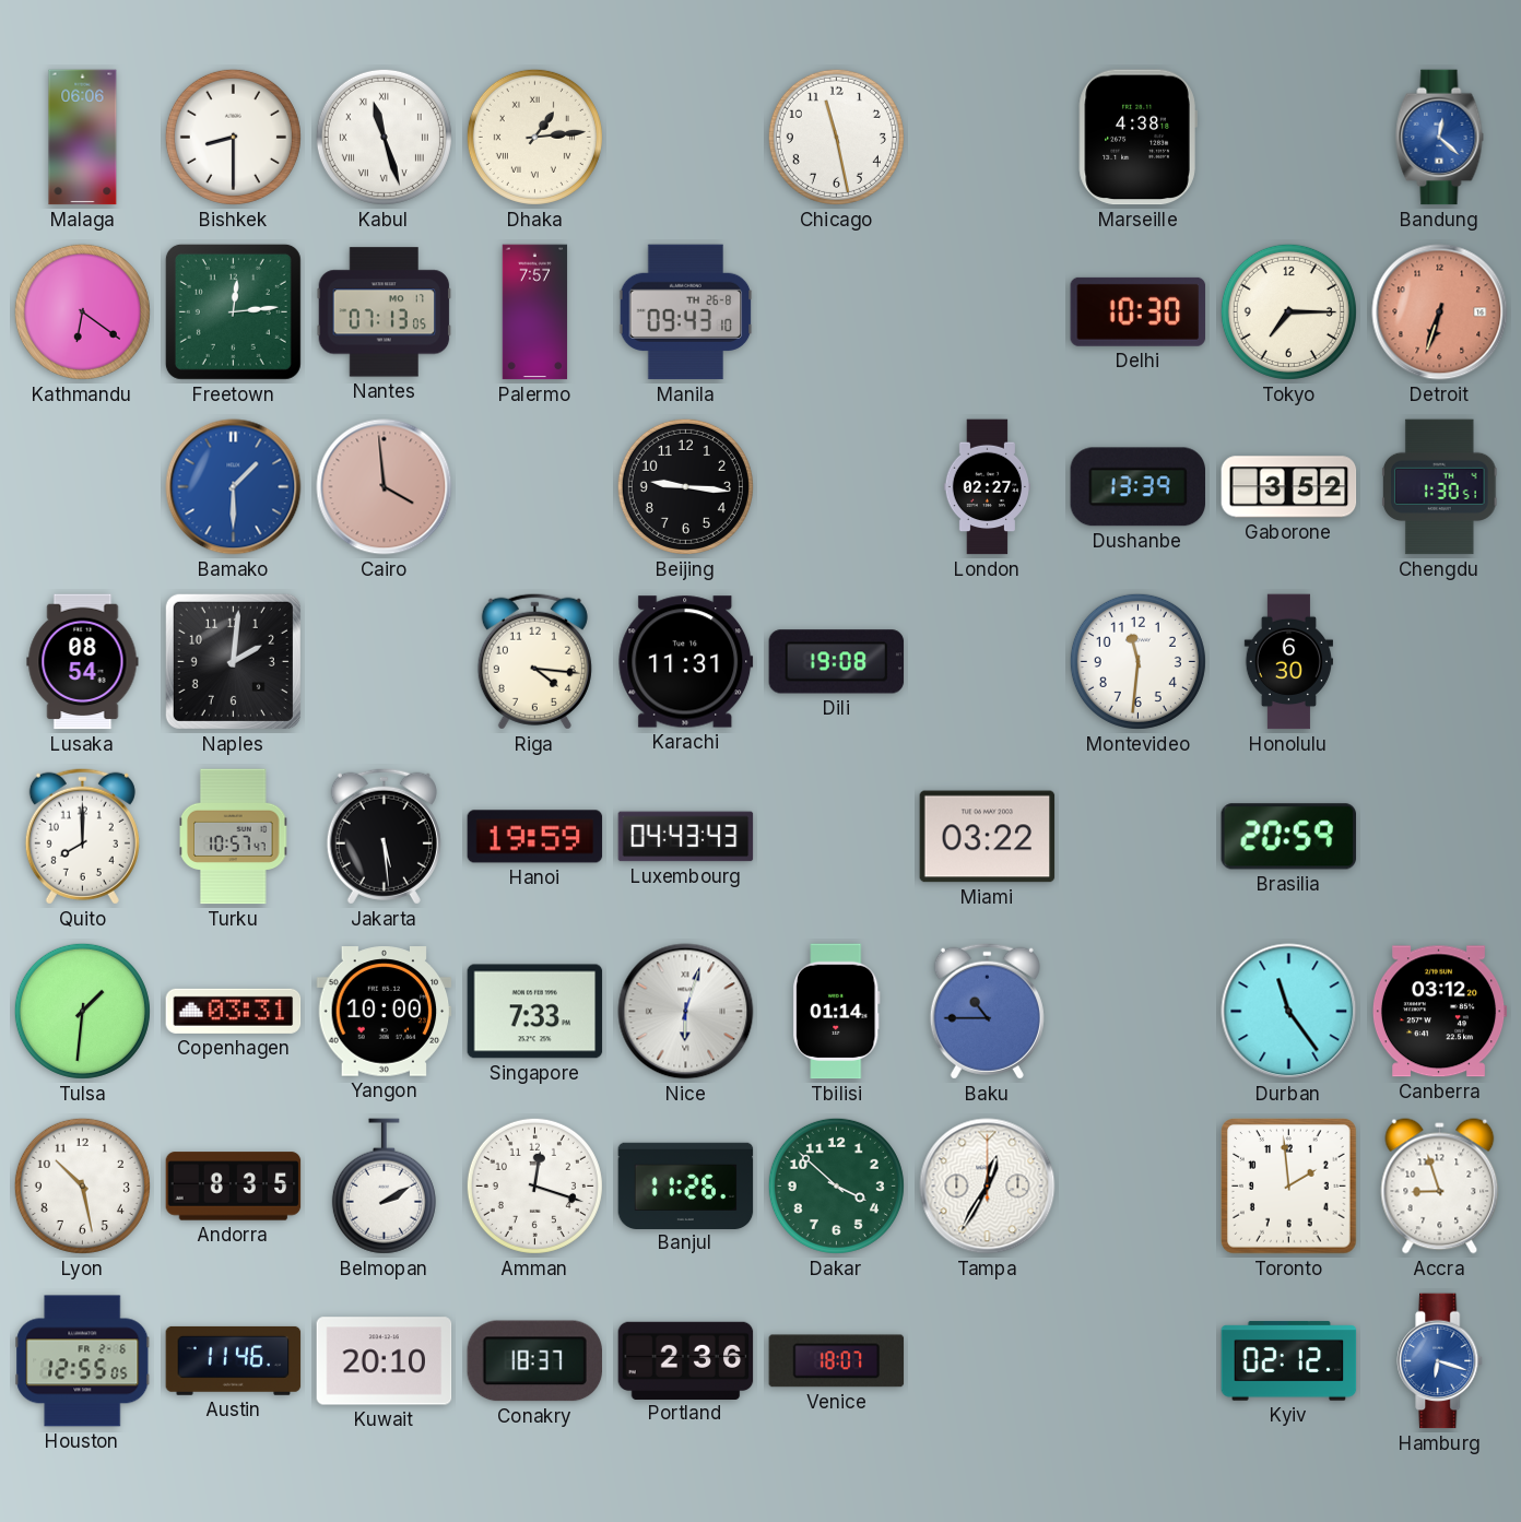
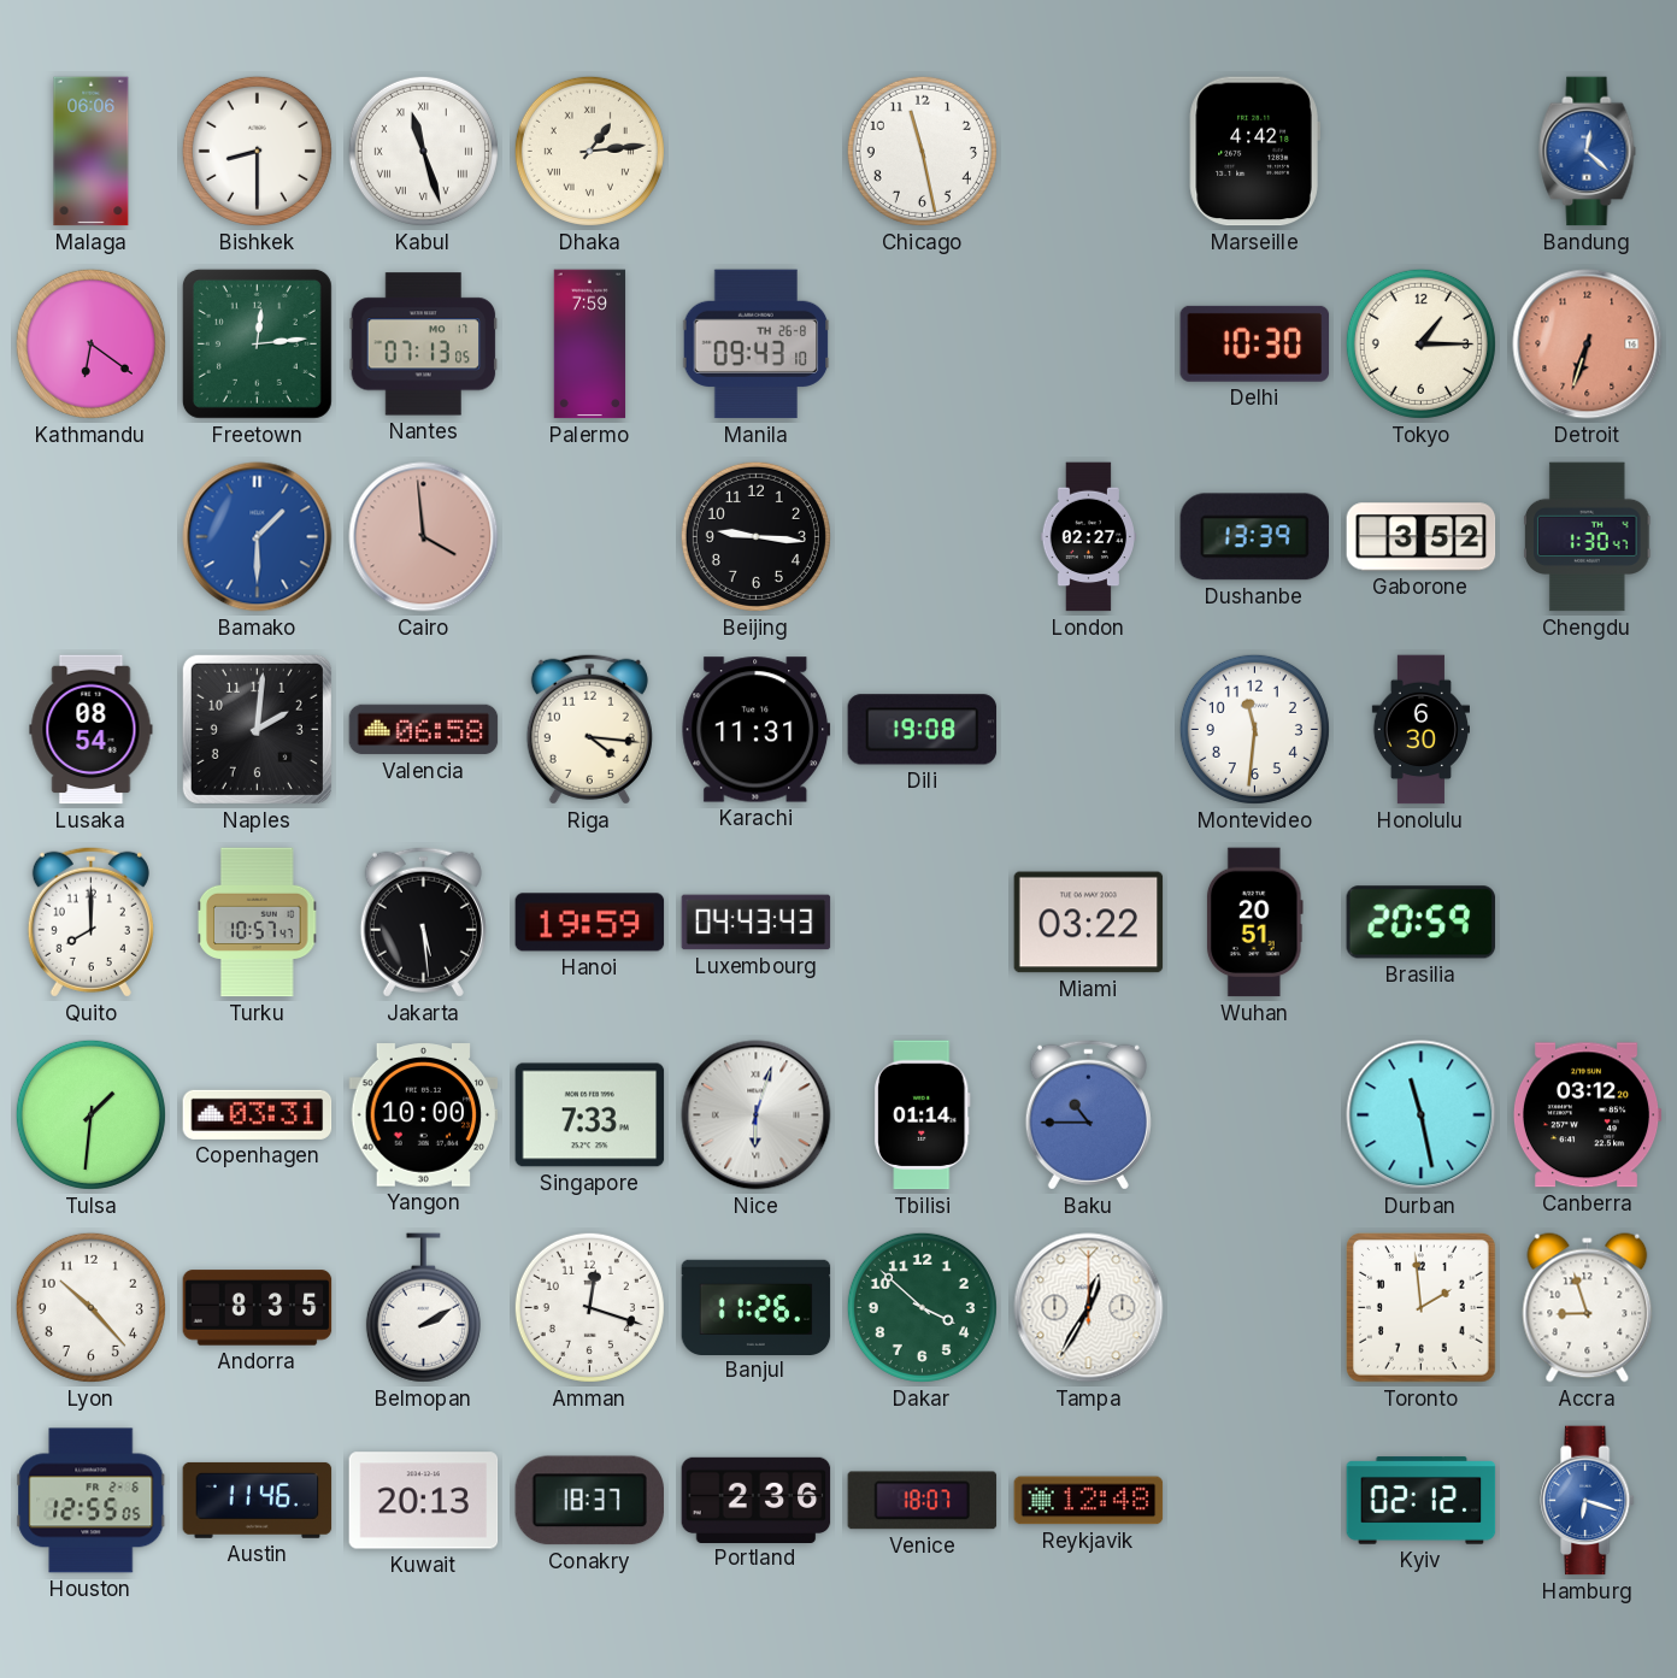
Marseille: 4:38 -> 4:42
Palermo: 7:57 -> 7:59
Tokyo: 7:15 -> 1:15
Chengdu: 1:30:51 -> 1:30:47
Valencia: none -> 06:58
Wuhan: none -> 20:51
Durban: 11:24 -> 11:28
Lyon: 10:28 -> 10:23
Kuwait: 20:10 -> 20:13
Reykjavik: none -> 12:48
